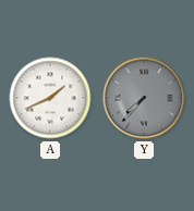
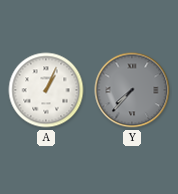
A: 1:41 -> 1:04
